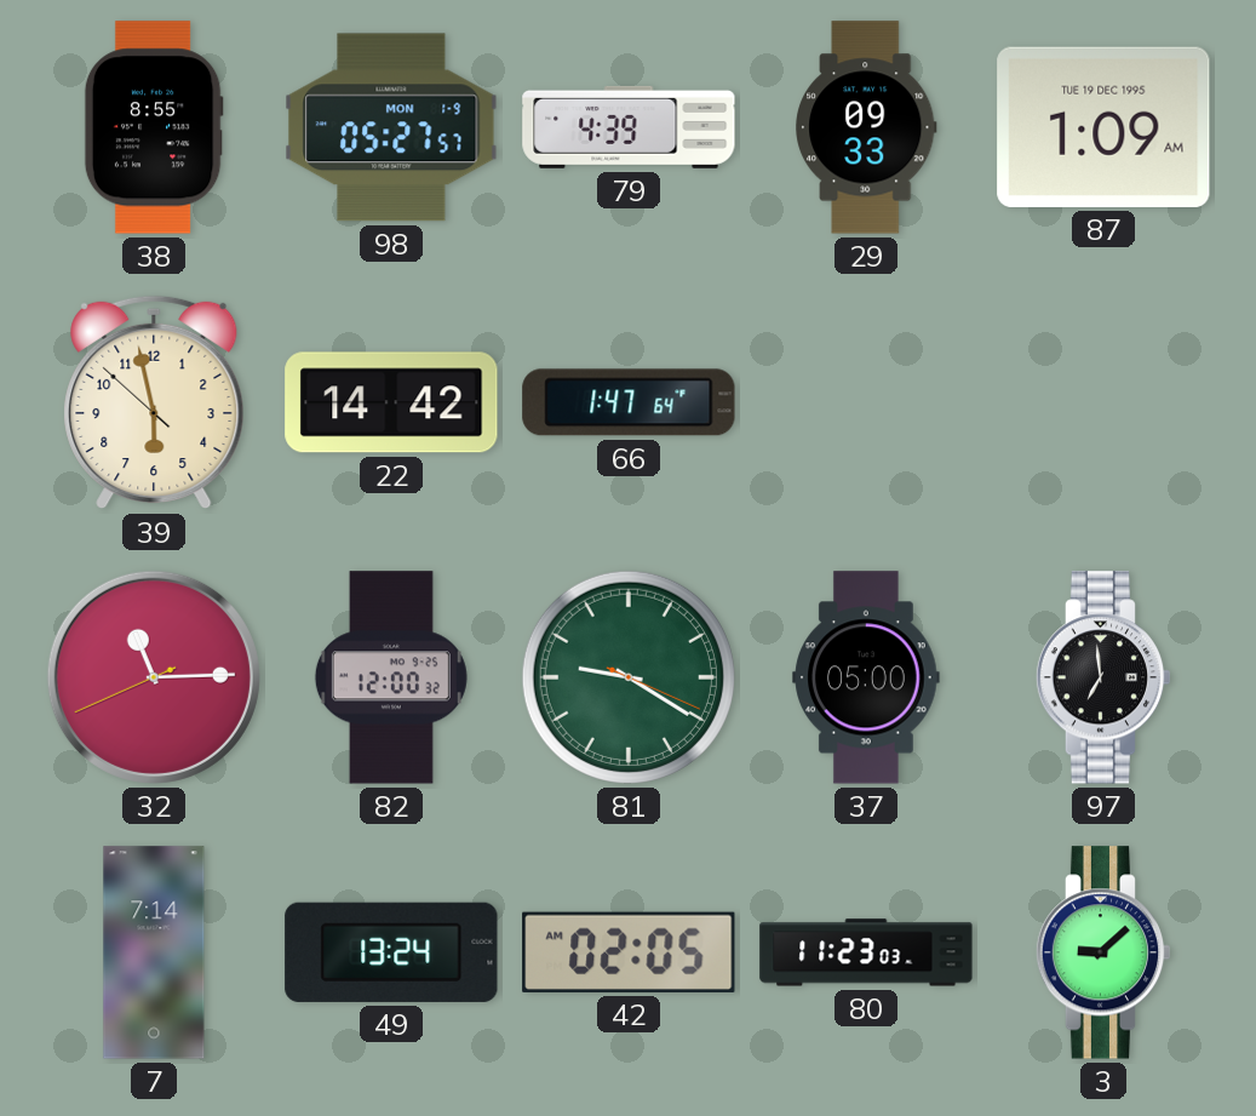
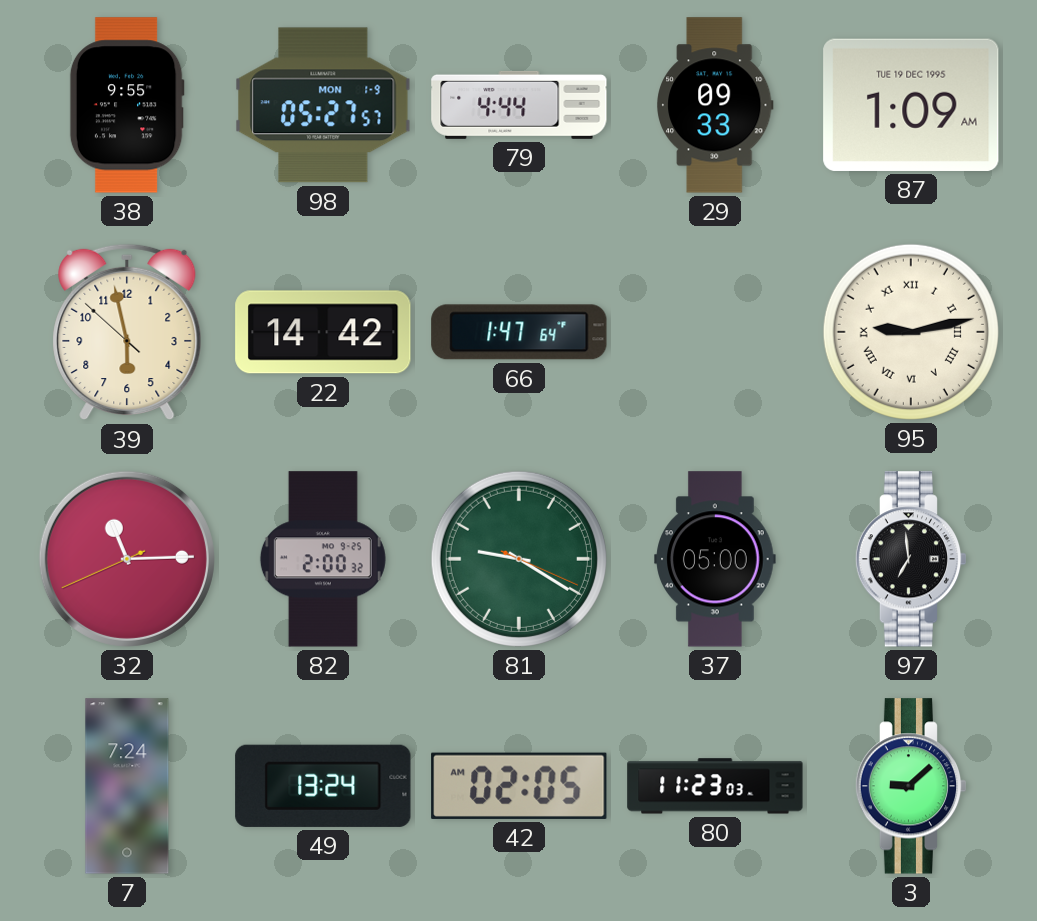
38: 8:55 -> 9:55
79: 4:39 -> 4:44
95: none -> 9:13
82: 12:00 -> 2:00
7: 7:14 -> 7:24
